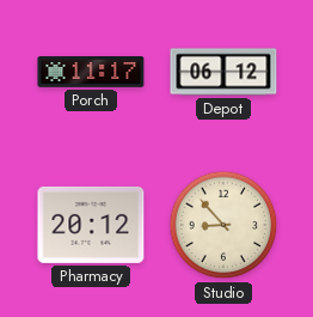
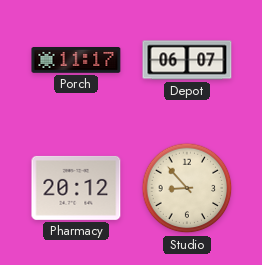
Depot: 06:12 -> 06:07
